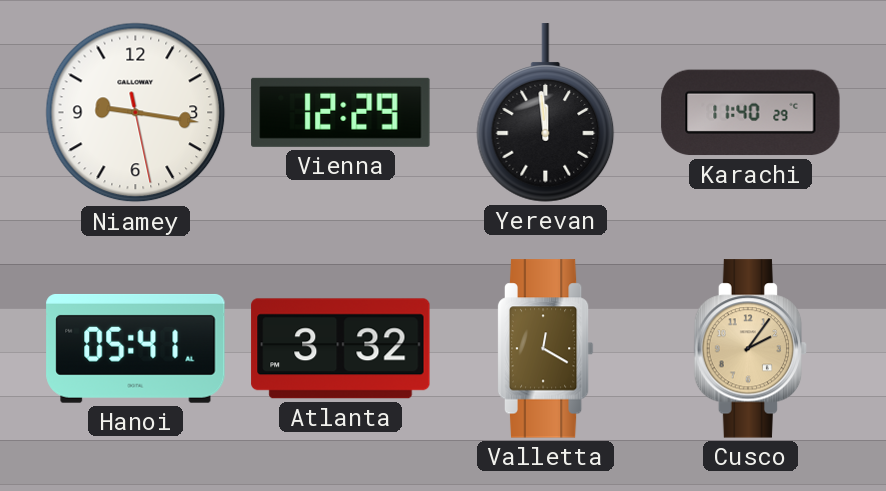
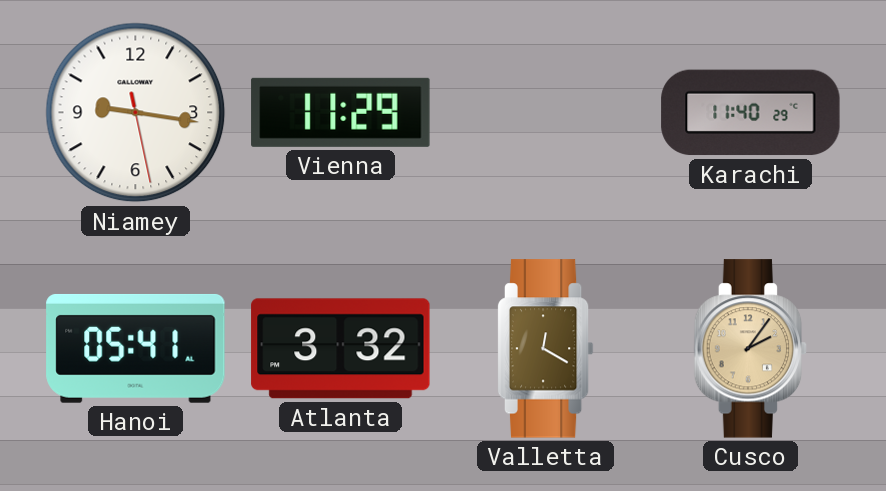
Vienna: 12:29 -> 11:29
Yerevan: 11:59 -> none
